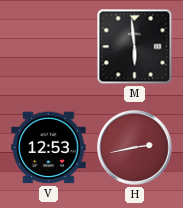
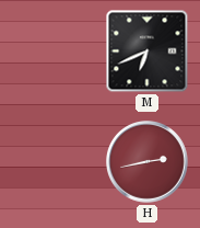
M: 5:59 -> 6:41
V: 12:53 -> none
